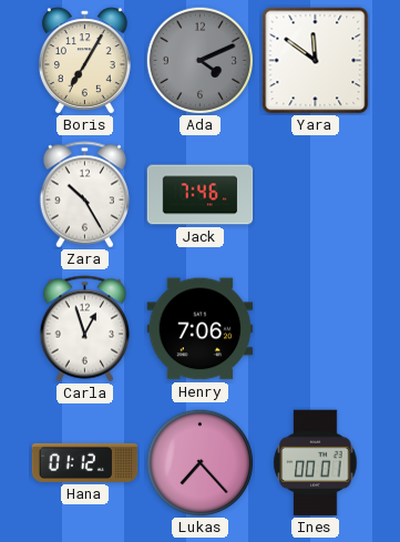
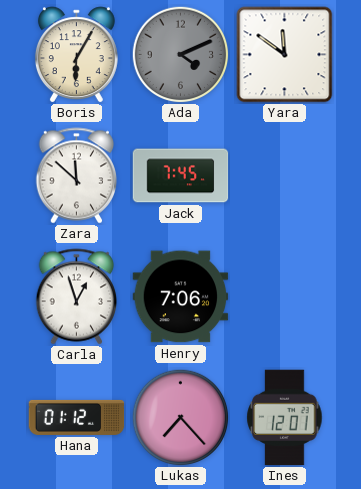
Boris: 7:05 -> 6:05
Zara: 10:25 -> 11:52
Jack: 7:46 -> 7:45
Ines: 00:01 -> 12:01
